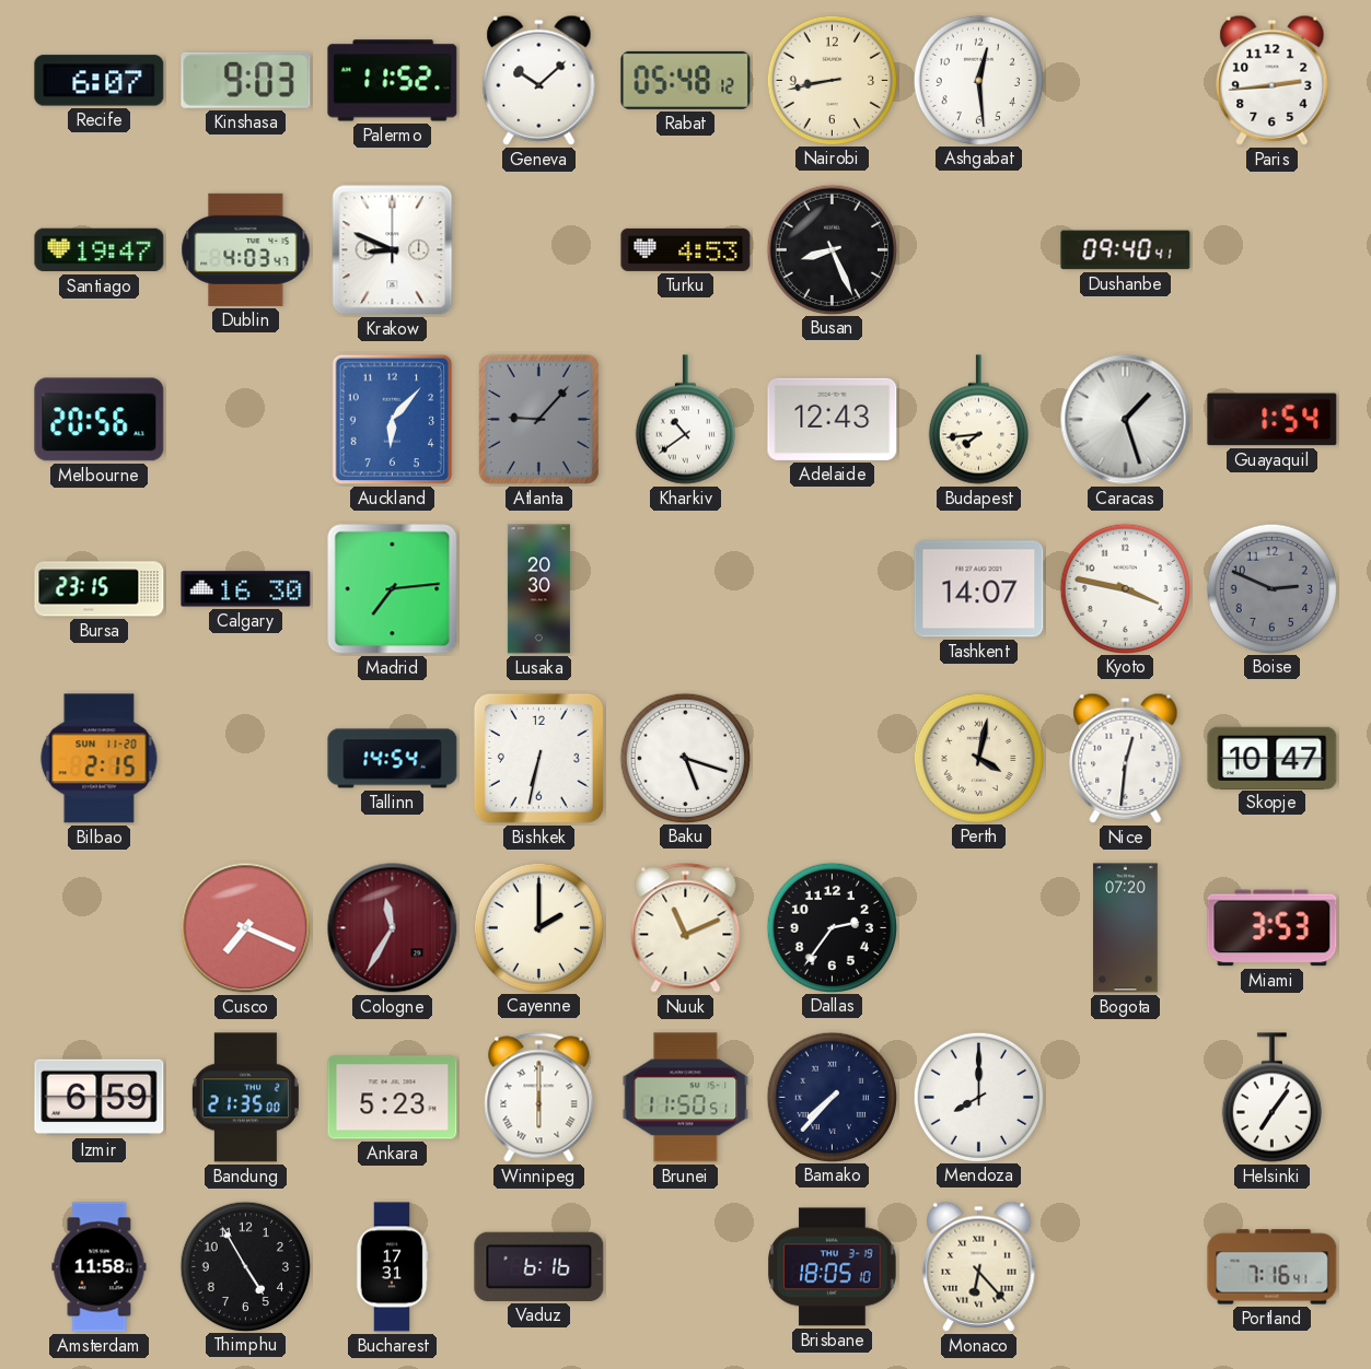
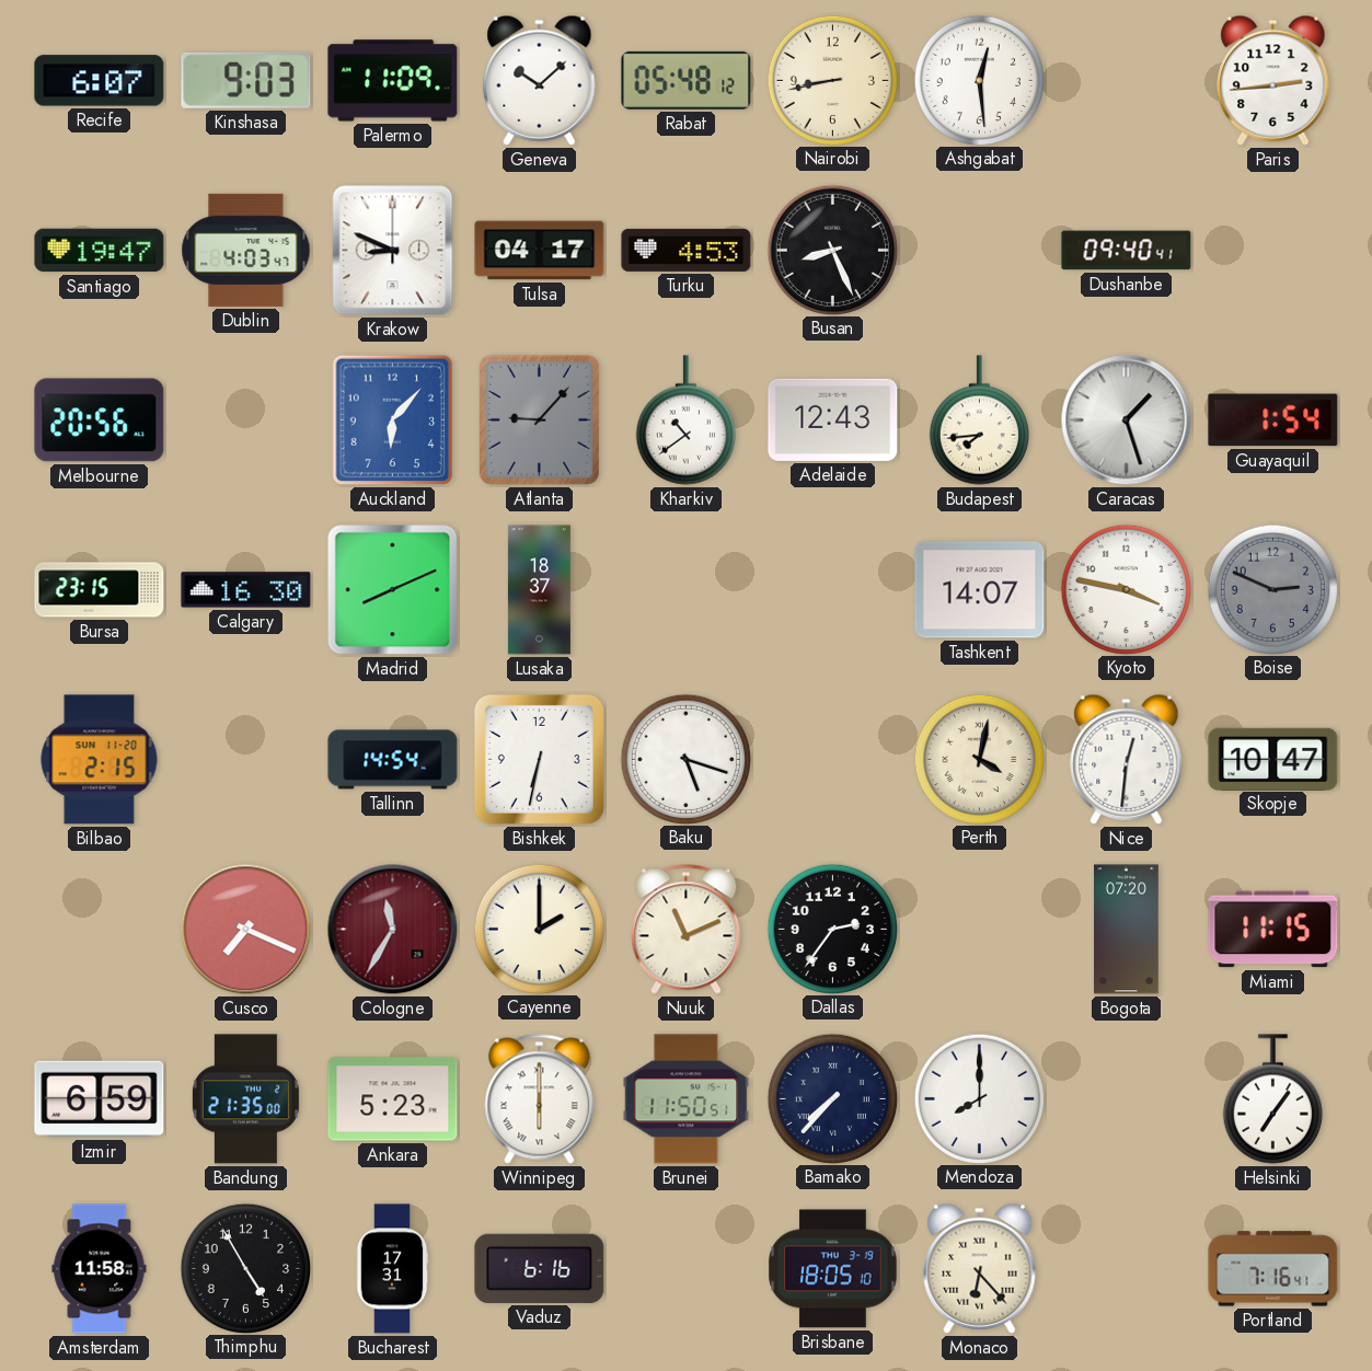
Palermo: 11:52 -> 11:09
Tulsa: none -> 04:17
Madrid: 7:14 -> 8:11
Lusaka: 20:30 -> 18:37
Miami: 3:53 -> 11:15
